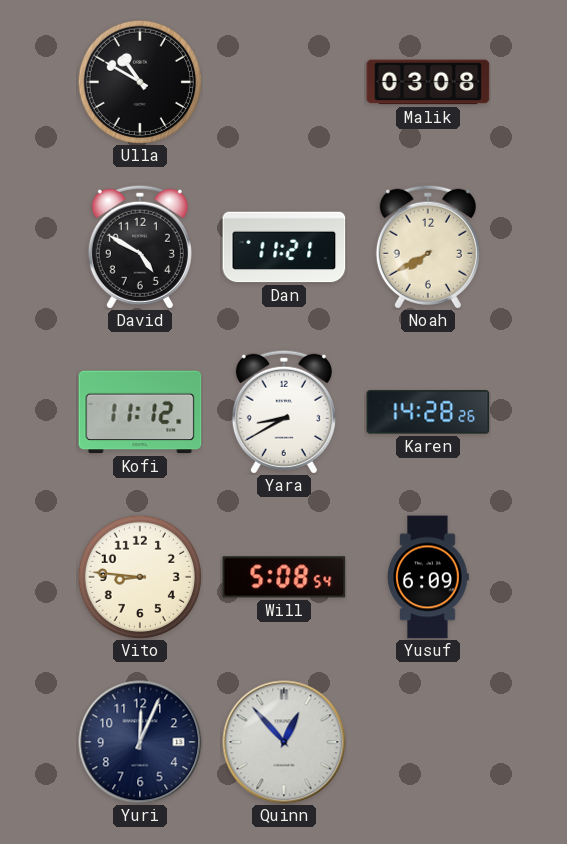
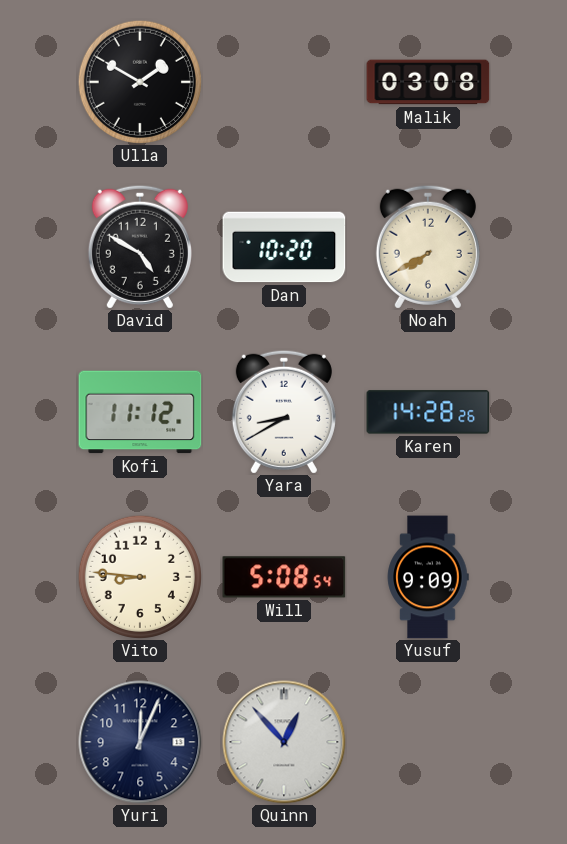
Ulla: 10:50 -> 1:50
Dan: 11:21 -> 10:20
Yusuf: 6:09 -> 9:09
